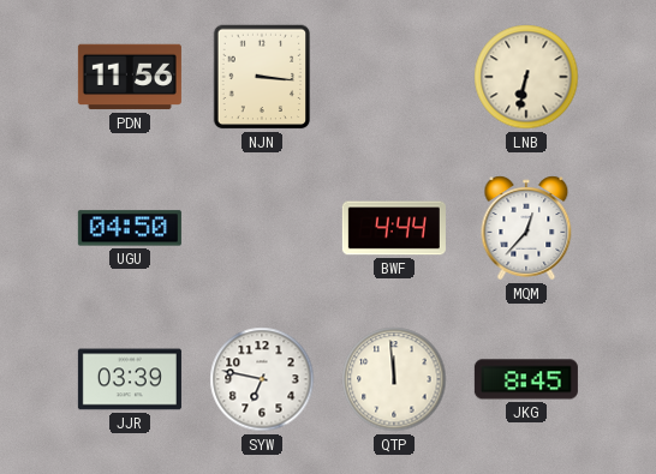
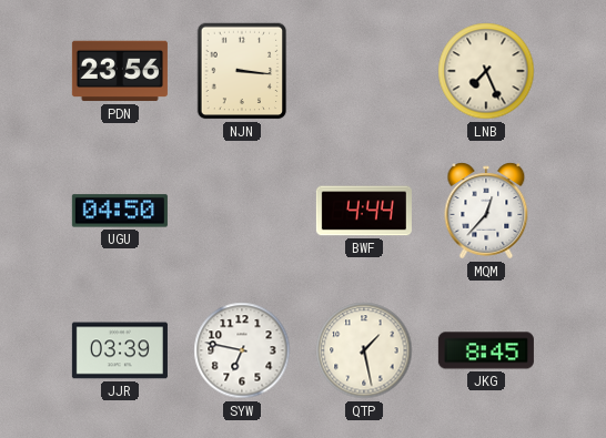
PDN: 11:56 -> 23:56
LNB: 6:32 -> 7:26
QTP: 11:59 -> 1:28
